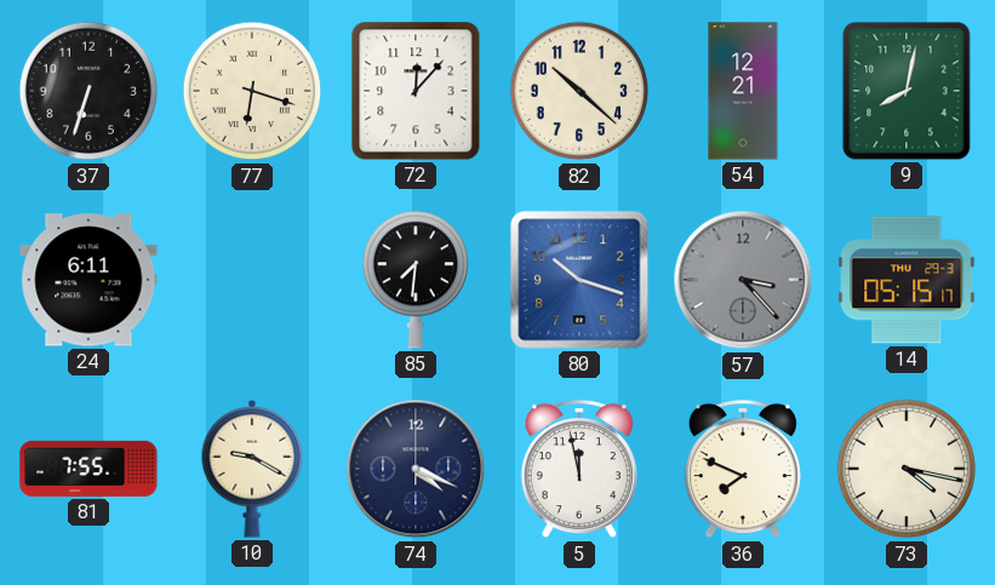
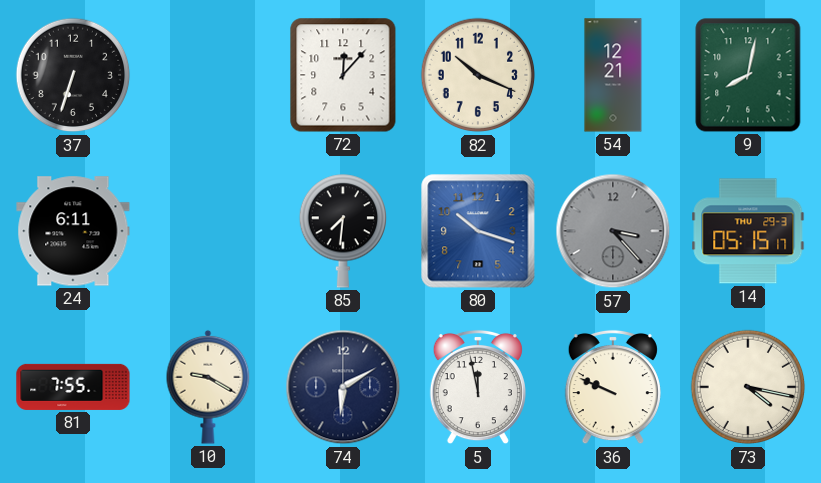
77: 6:18 -> none
82: 10:22 -> 10:19
74: 4:19 -> 6:10
36: 7:49 -> 9:49
